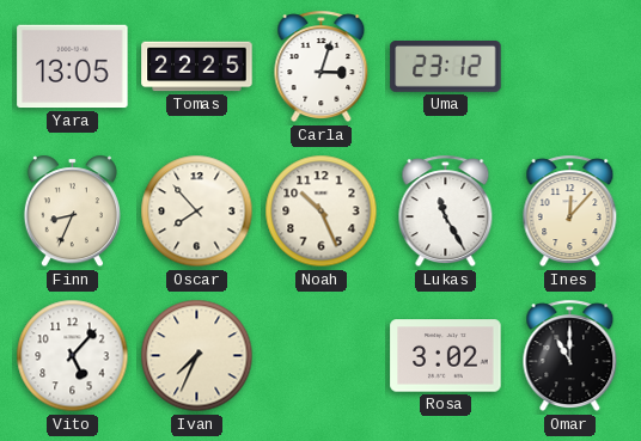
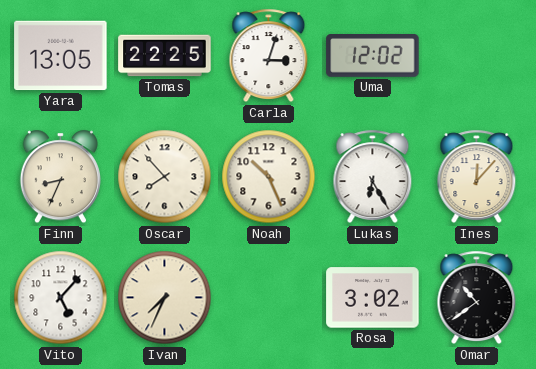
Uma: 23:12 -> 12:02
Lukas: 11:25 -> 6:25
Omar: 11:00 -> 10:39
